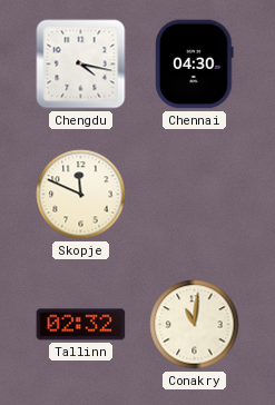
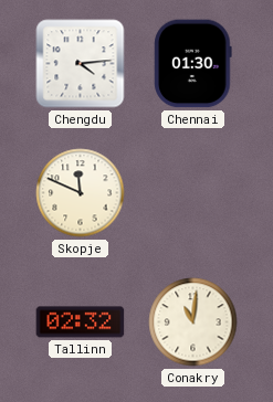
Chengdu: 4:17 -> 4:14
Chennai: 04:30 -> 01:30
